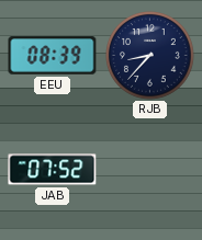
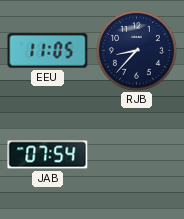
EEU: 08:39 -> 11:05
JAB: 07:52 -> 07:54
